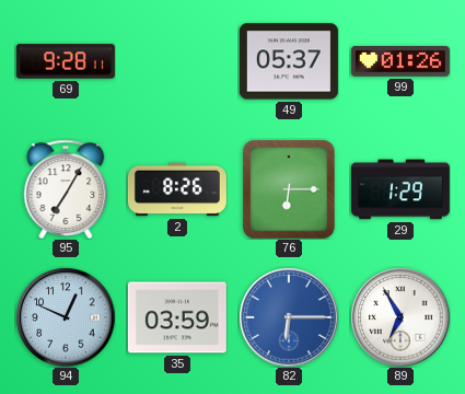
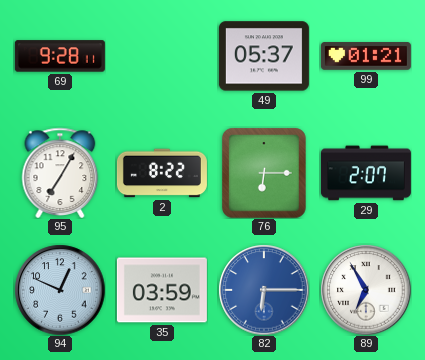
99: 01:26 -> 01:21
2: 8:26 -> 8:22
29: 1:29 -> 2:07
